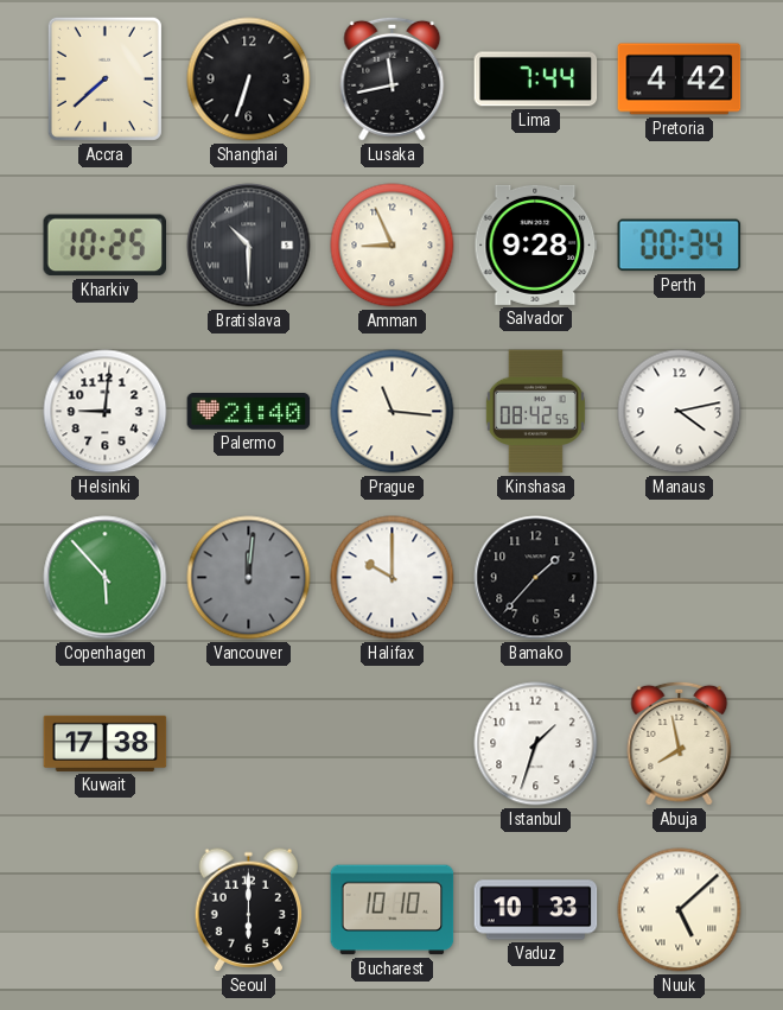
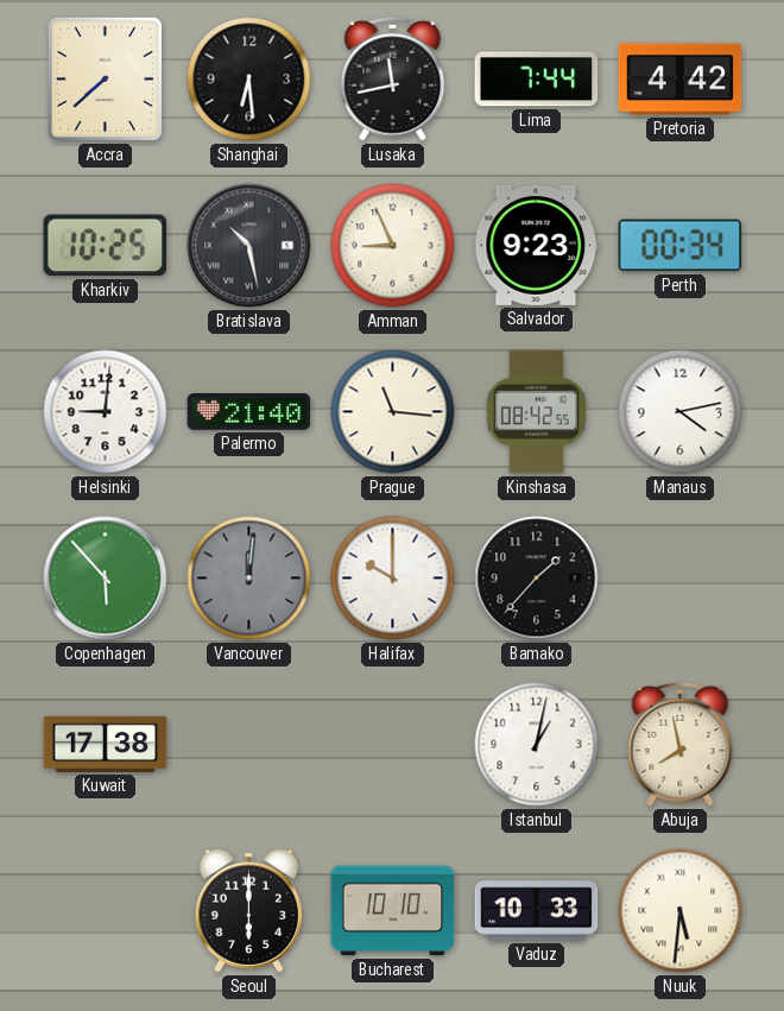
Shanghai: 6:33 -> 6:29
Bratislava: 10:30 -> 10:28
Salvador: 9:28 -> 9:23
Istanbul: 1:33 -> 1:02
Nuuk: 5:08 -> 5:31
